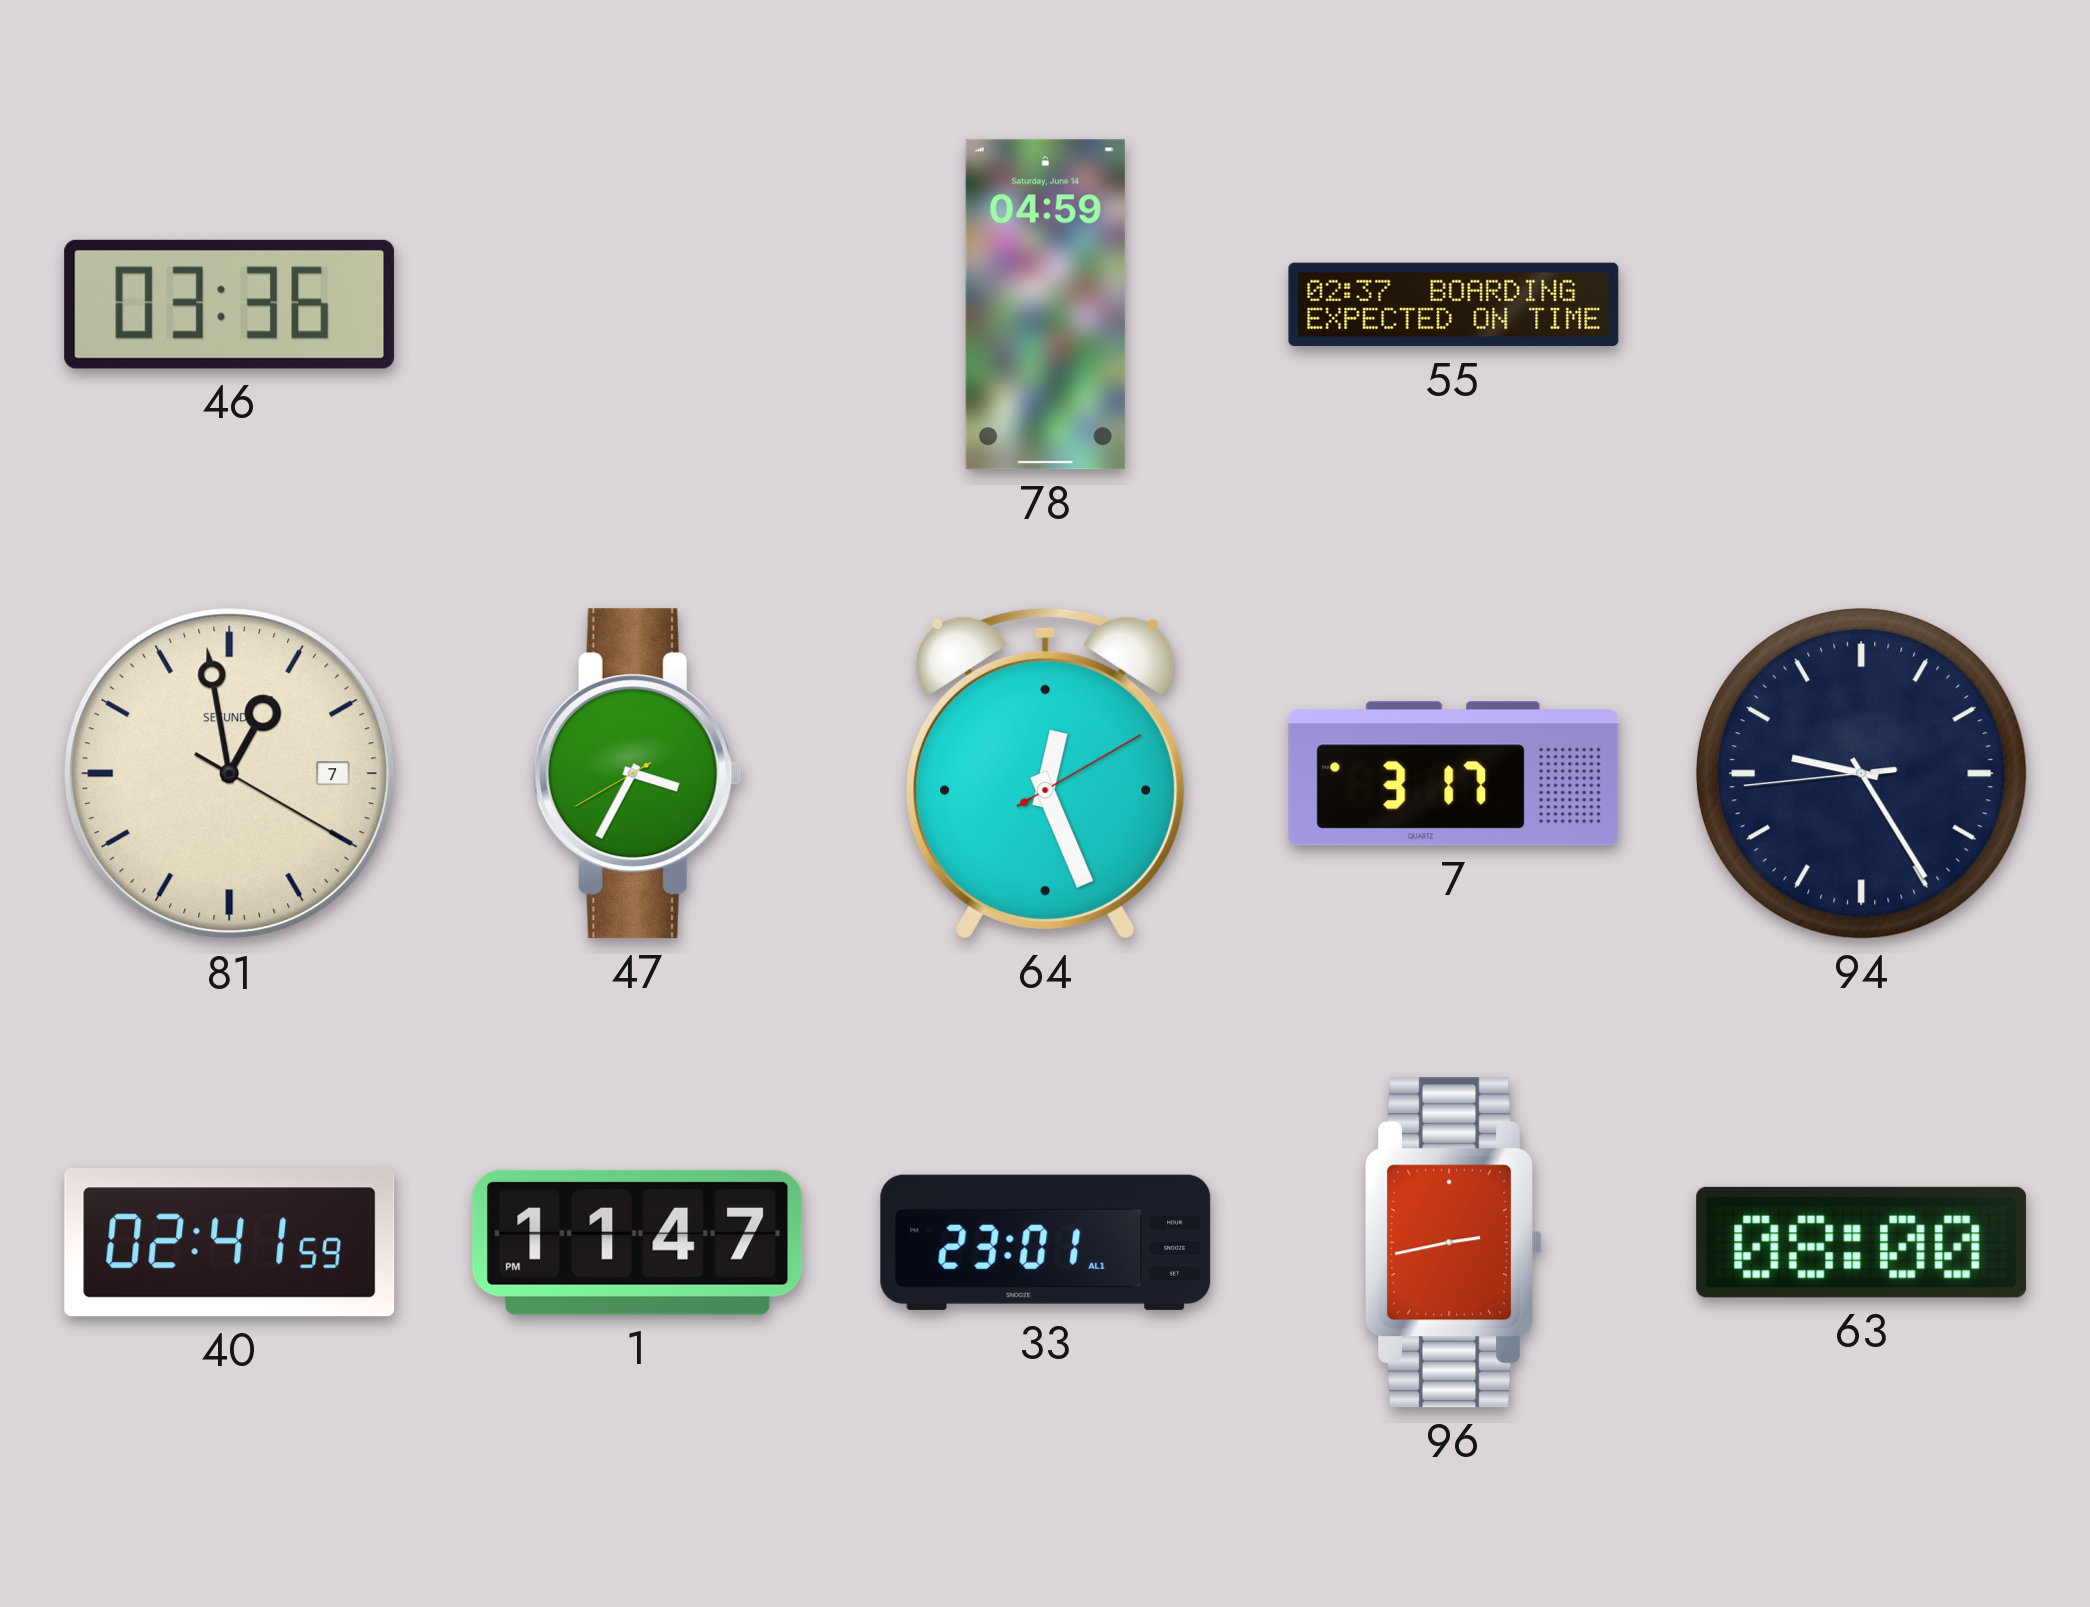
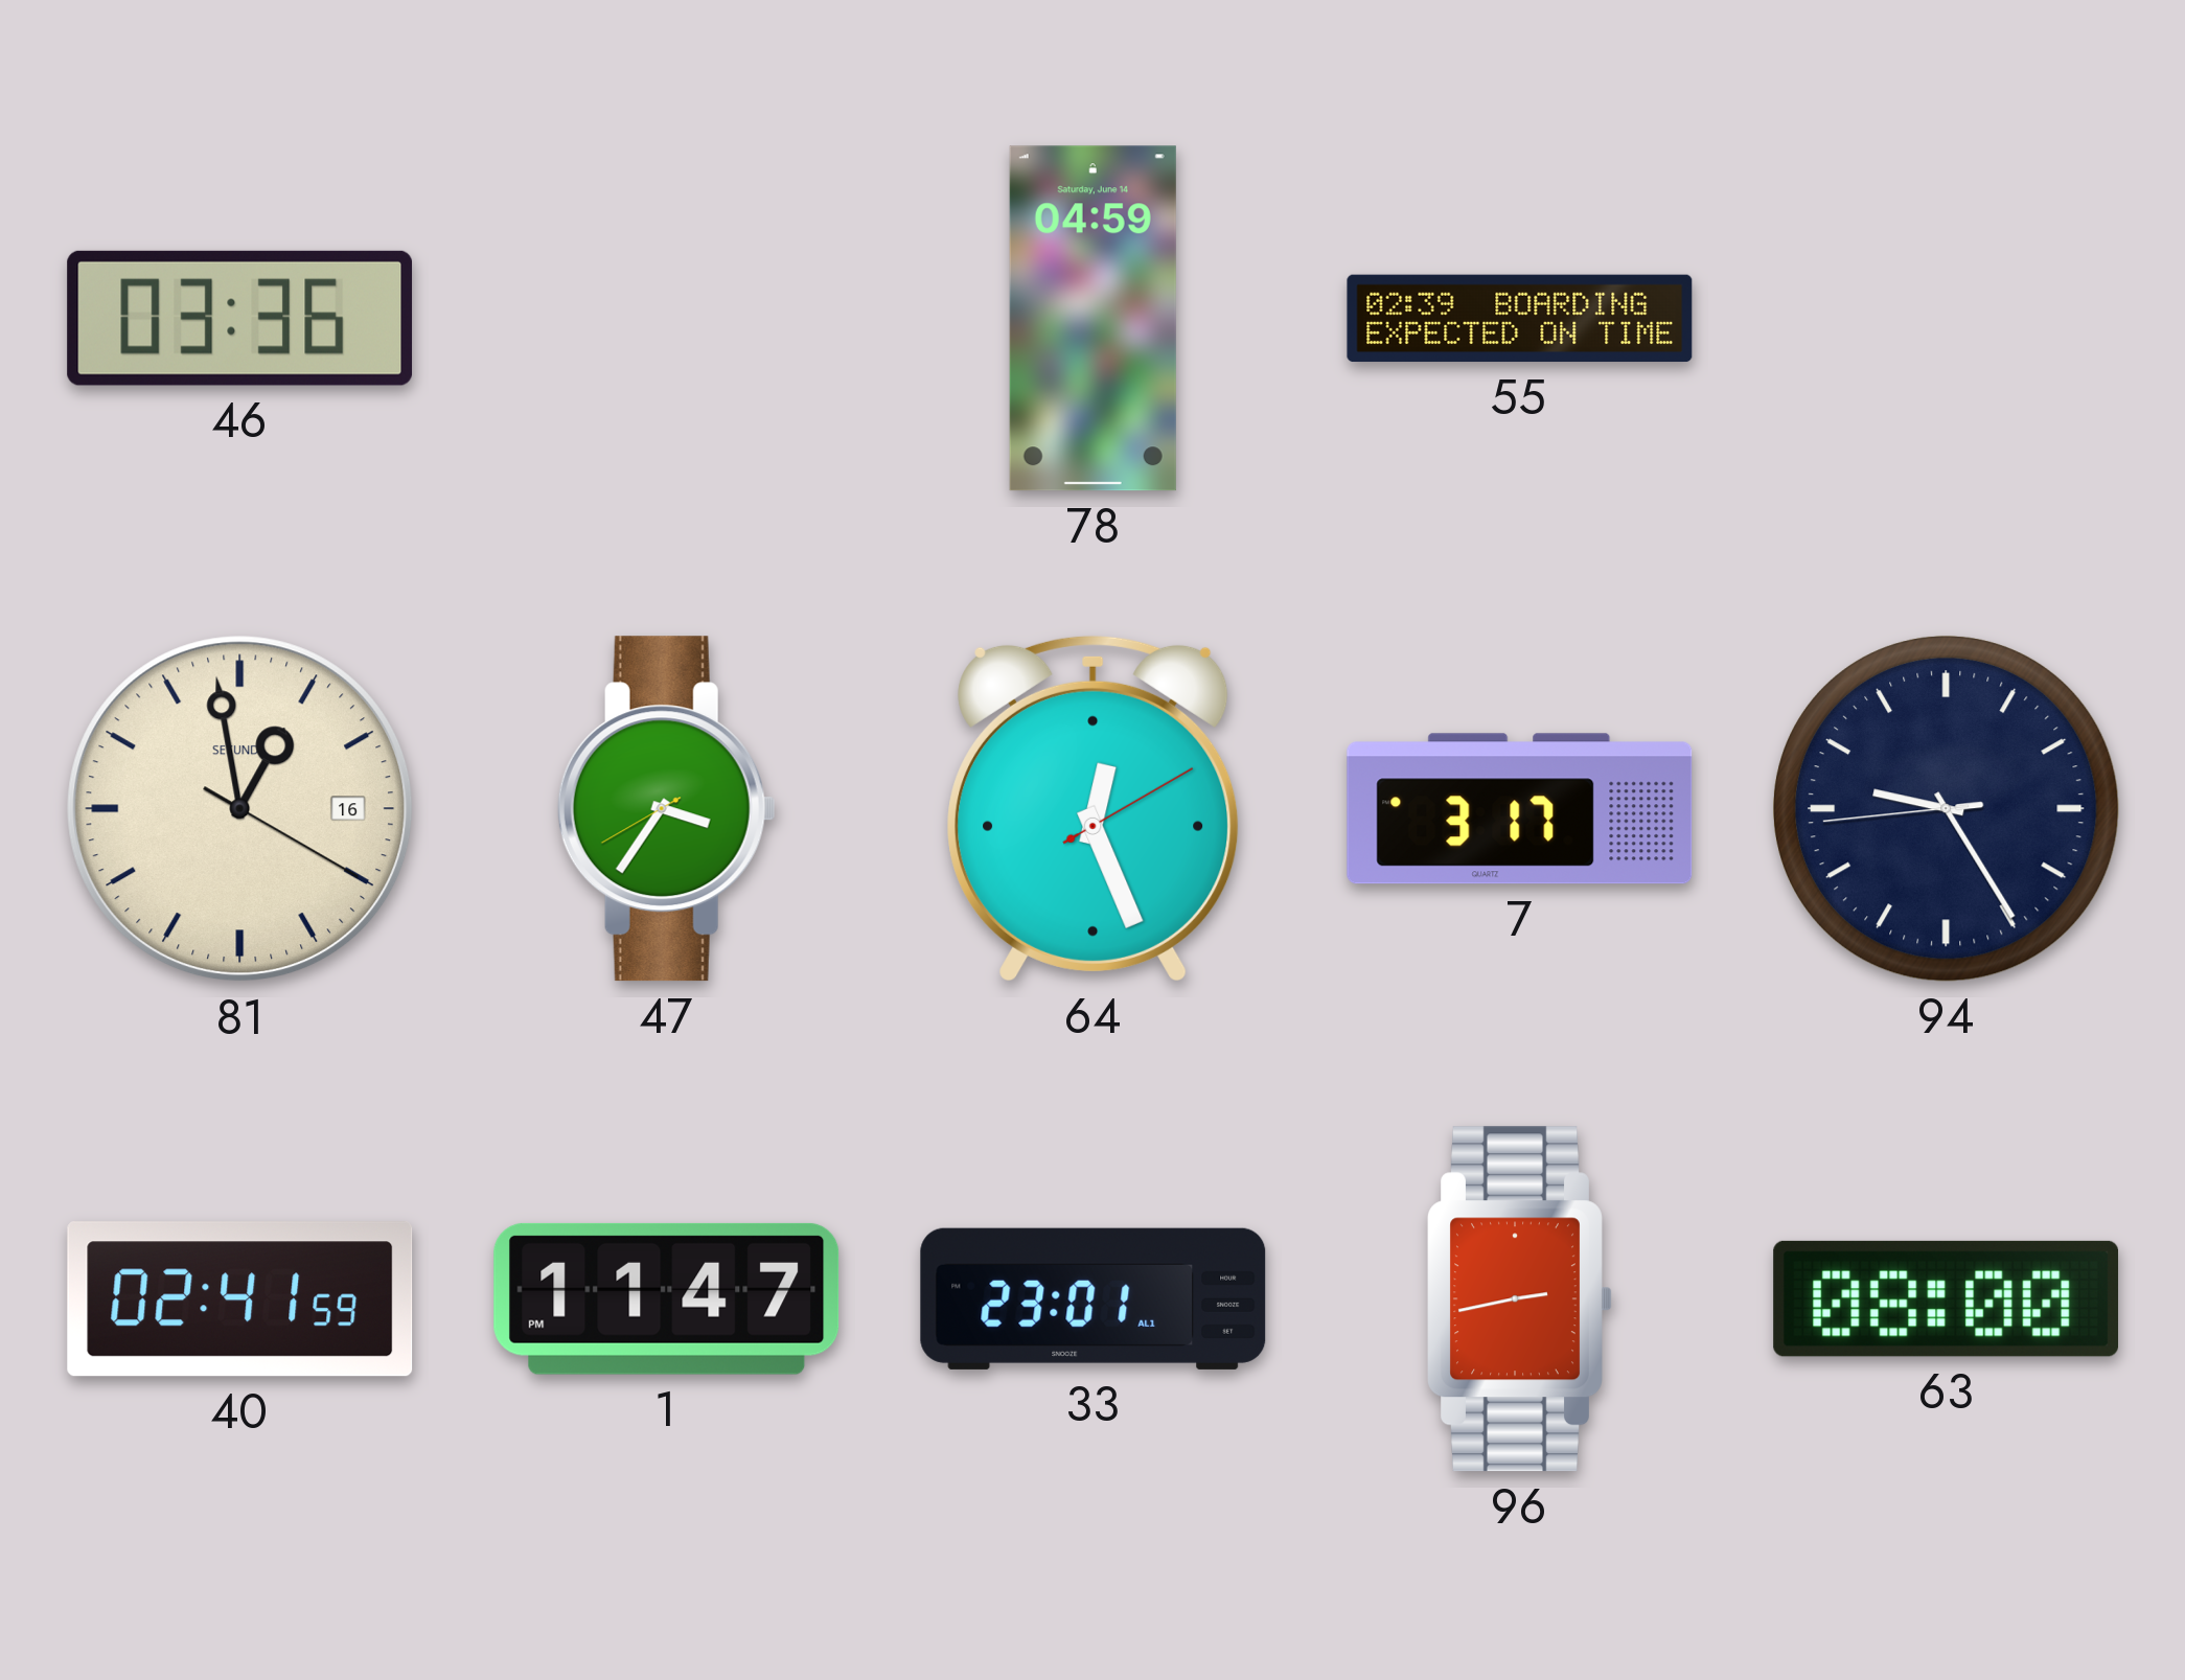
55: 02:37 -> 02:39
81 date: 7 -> 16
47: 3:34 -> 3:35
